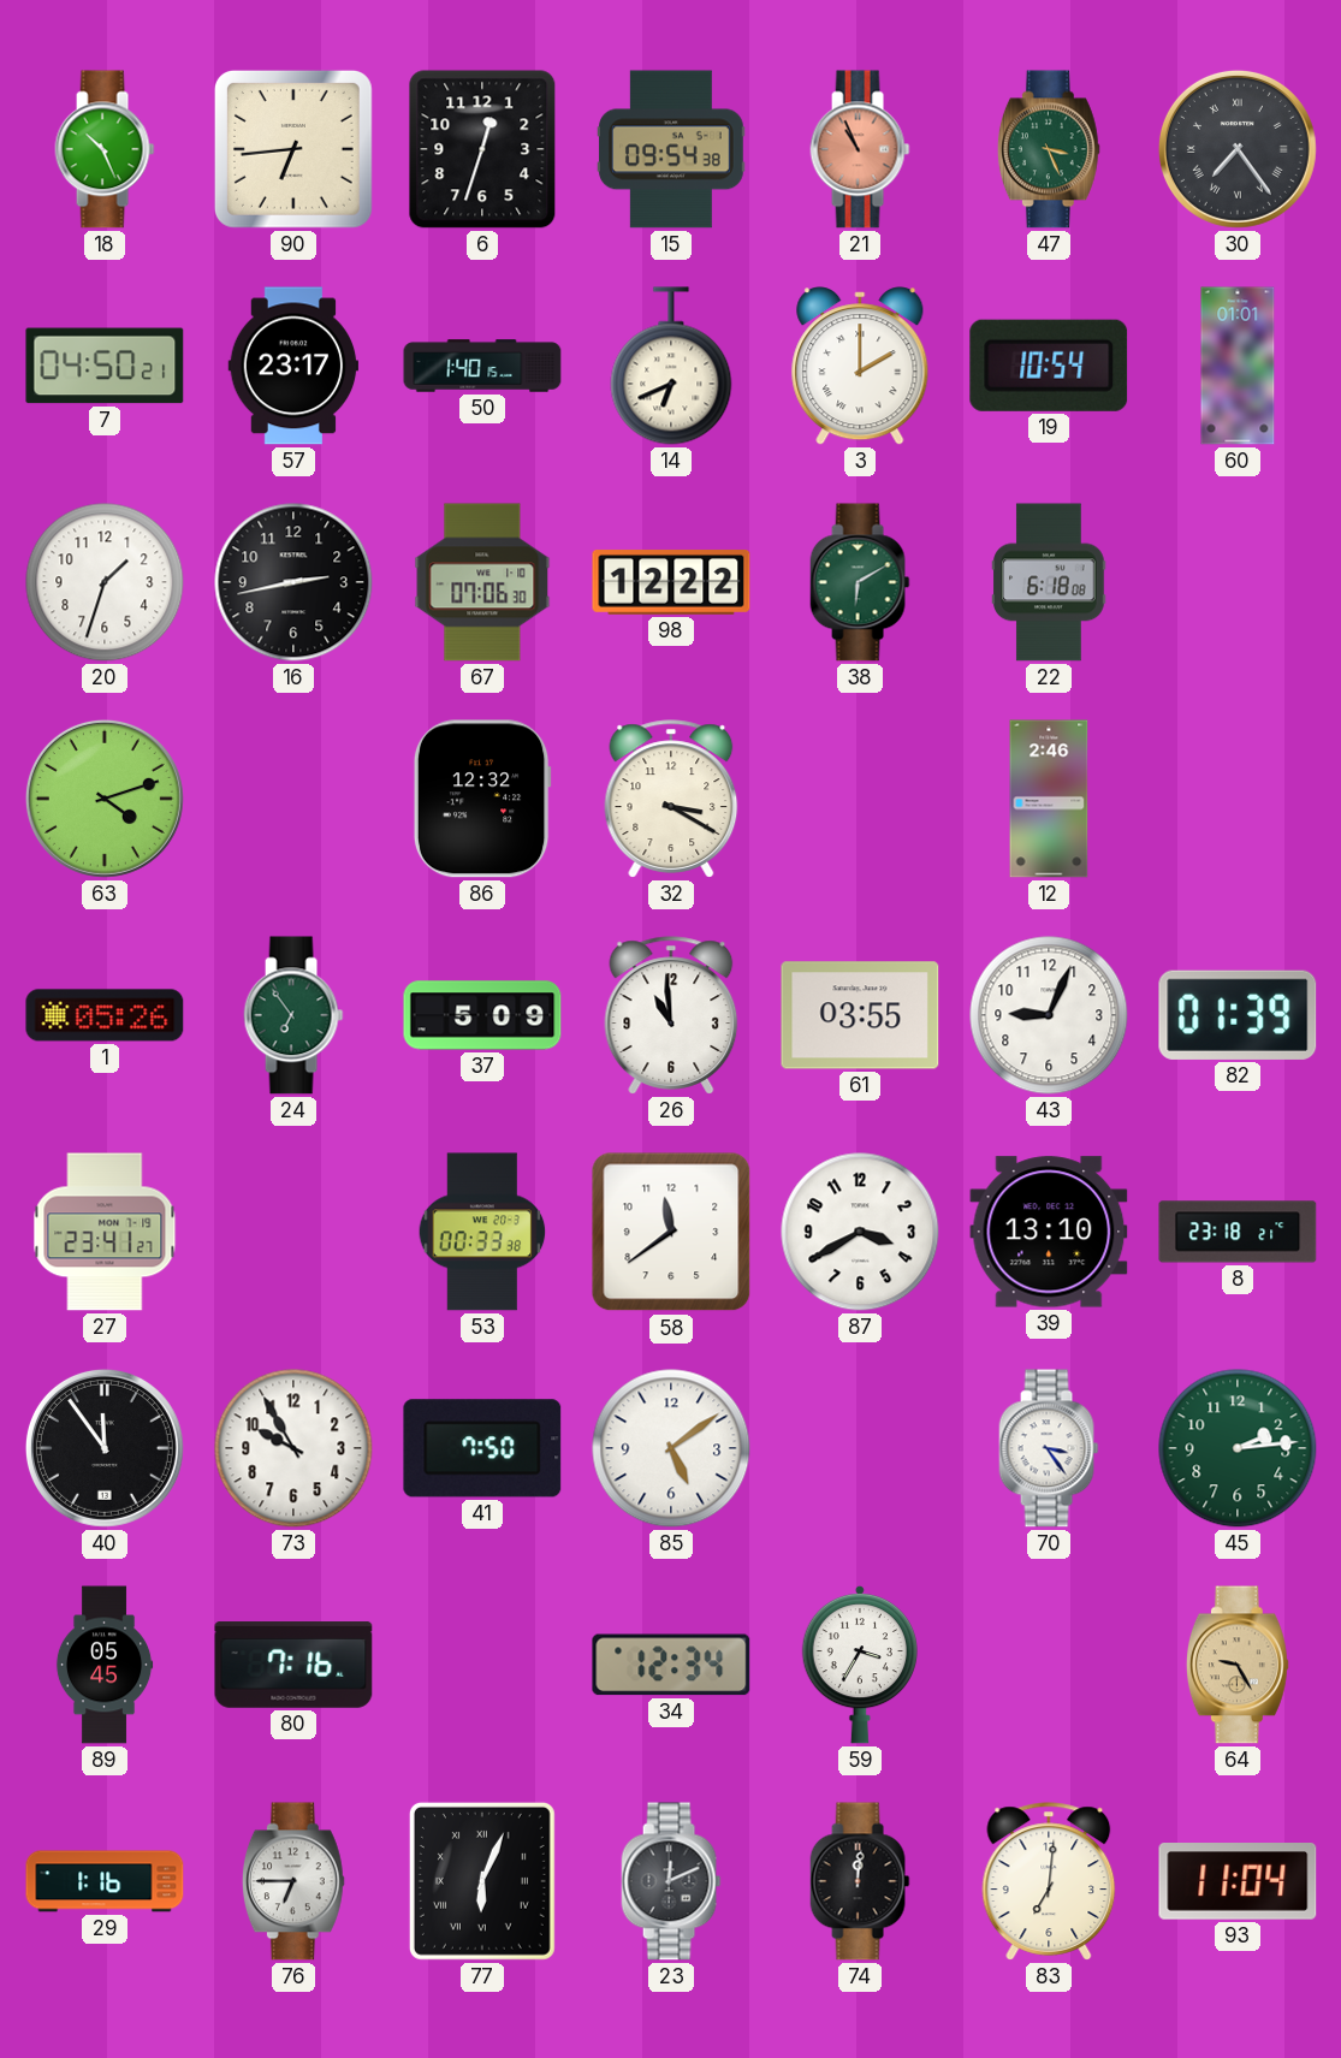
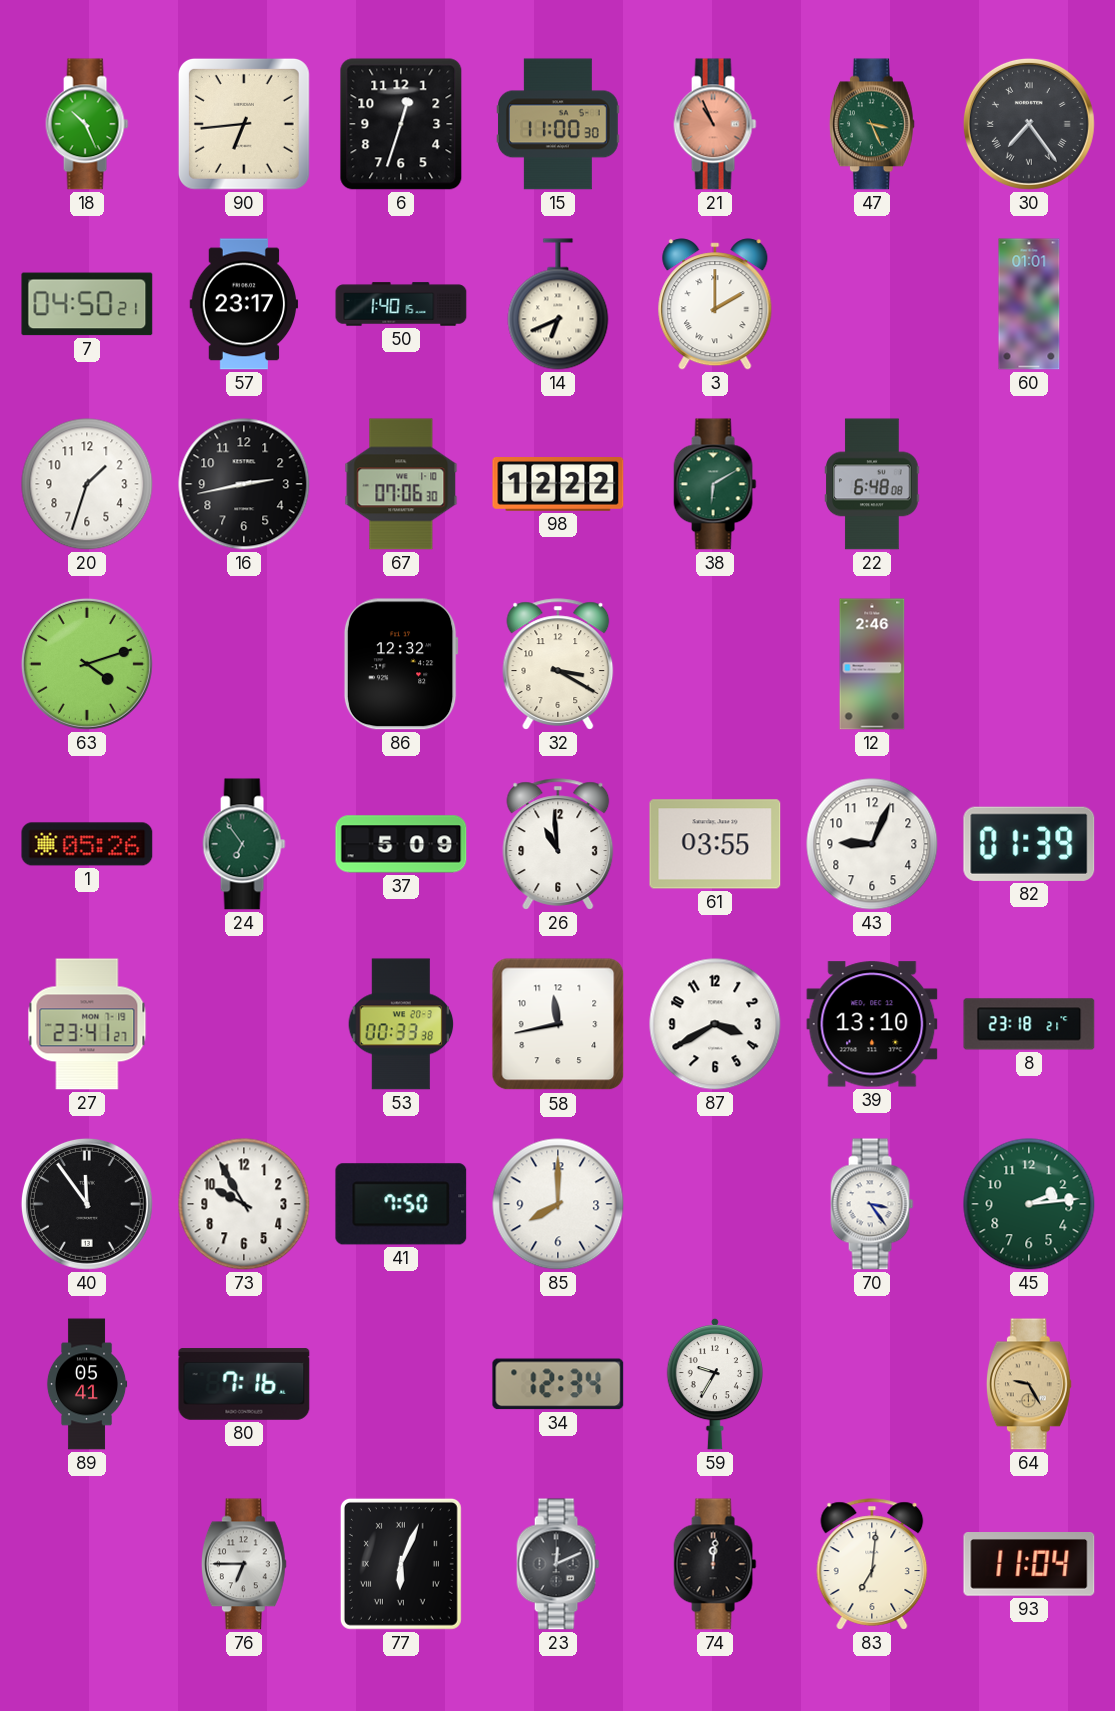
15: 09:54 -> 11:00
19: 10:54 -> none
22: 6:18 -> 6:48
58: 11:39 -> 11:43
85: 5:09 -> 8:00
89: 05:45 -> 05:41
59: 3:35 -> 9:35
29: 1:16 -> none
